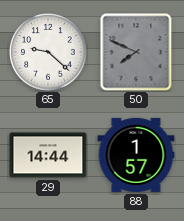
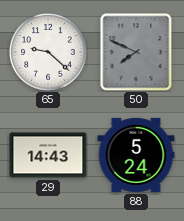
29: 14:44 -> 14:43
88: 1:57 -> 5:24
